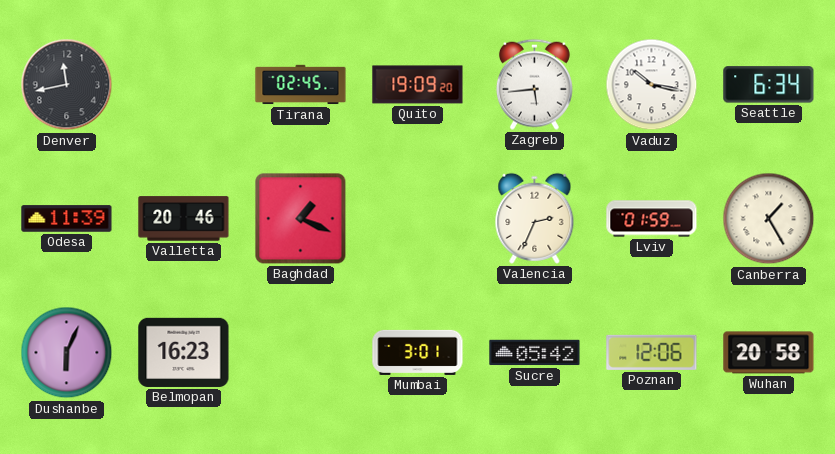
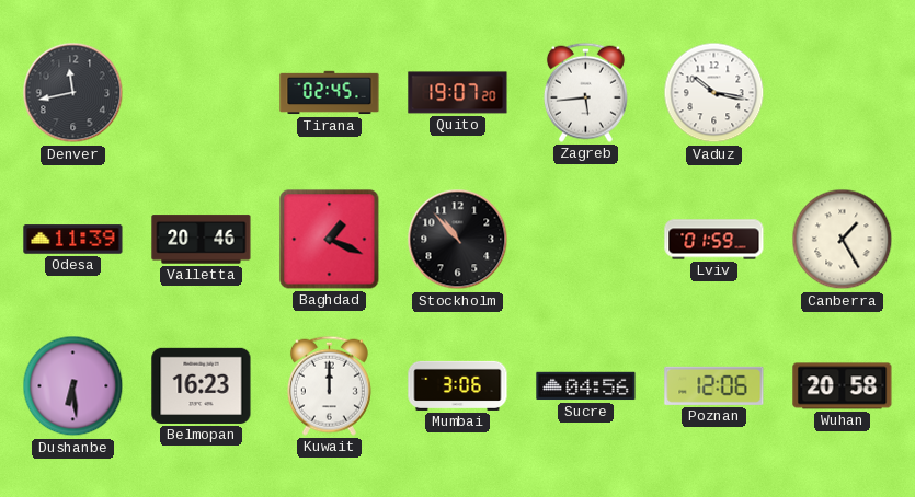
Quito: 19:09 -> 19:07
Seattle: 6:34 -> none
Stockholm: none -> 10:53
Valencia: 2:34 -> none
Dushanbe: 6:04 -> 6:29
Kuwait: none -> 12:00
Mumbai: 3:01 -> 3:06
Sucre: 05:42 -> 04:56
